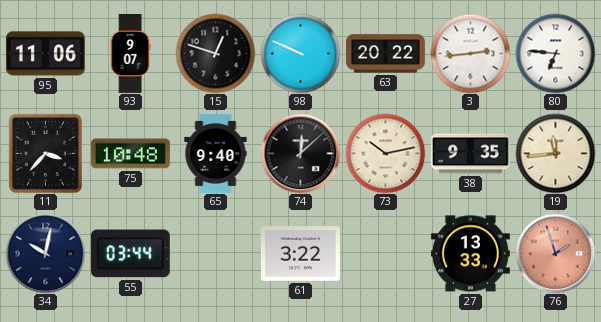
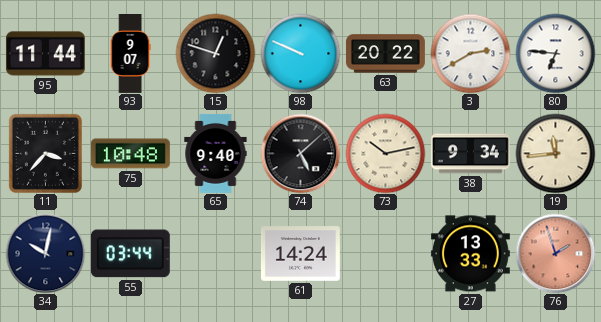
95: 11:06 -> 11:44
3: 2:44 -> 2:40
74: 12:08 -> 5:08
38: 9:35 -> 9:34
61: 3:22 -> 14:24
